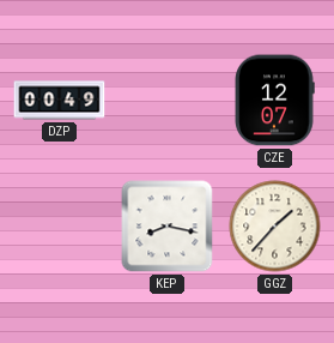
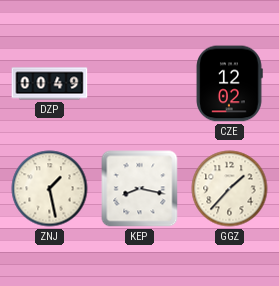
CZE: 12:07 -> 12:02
ZNJ: none -> 1:28
